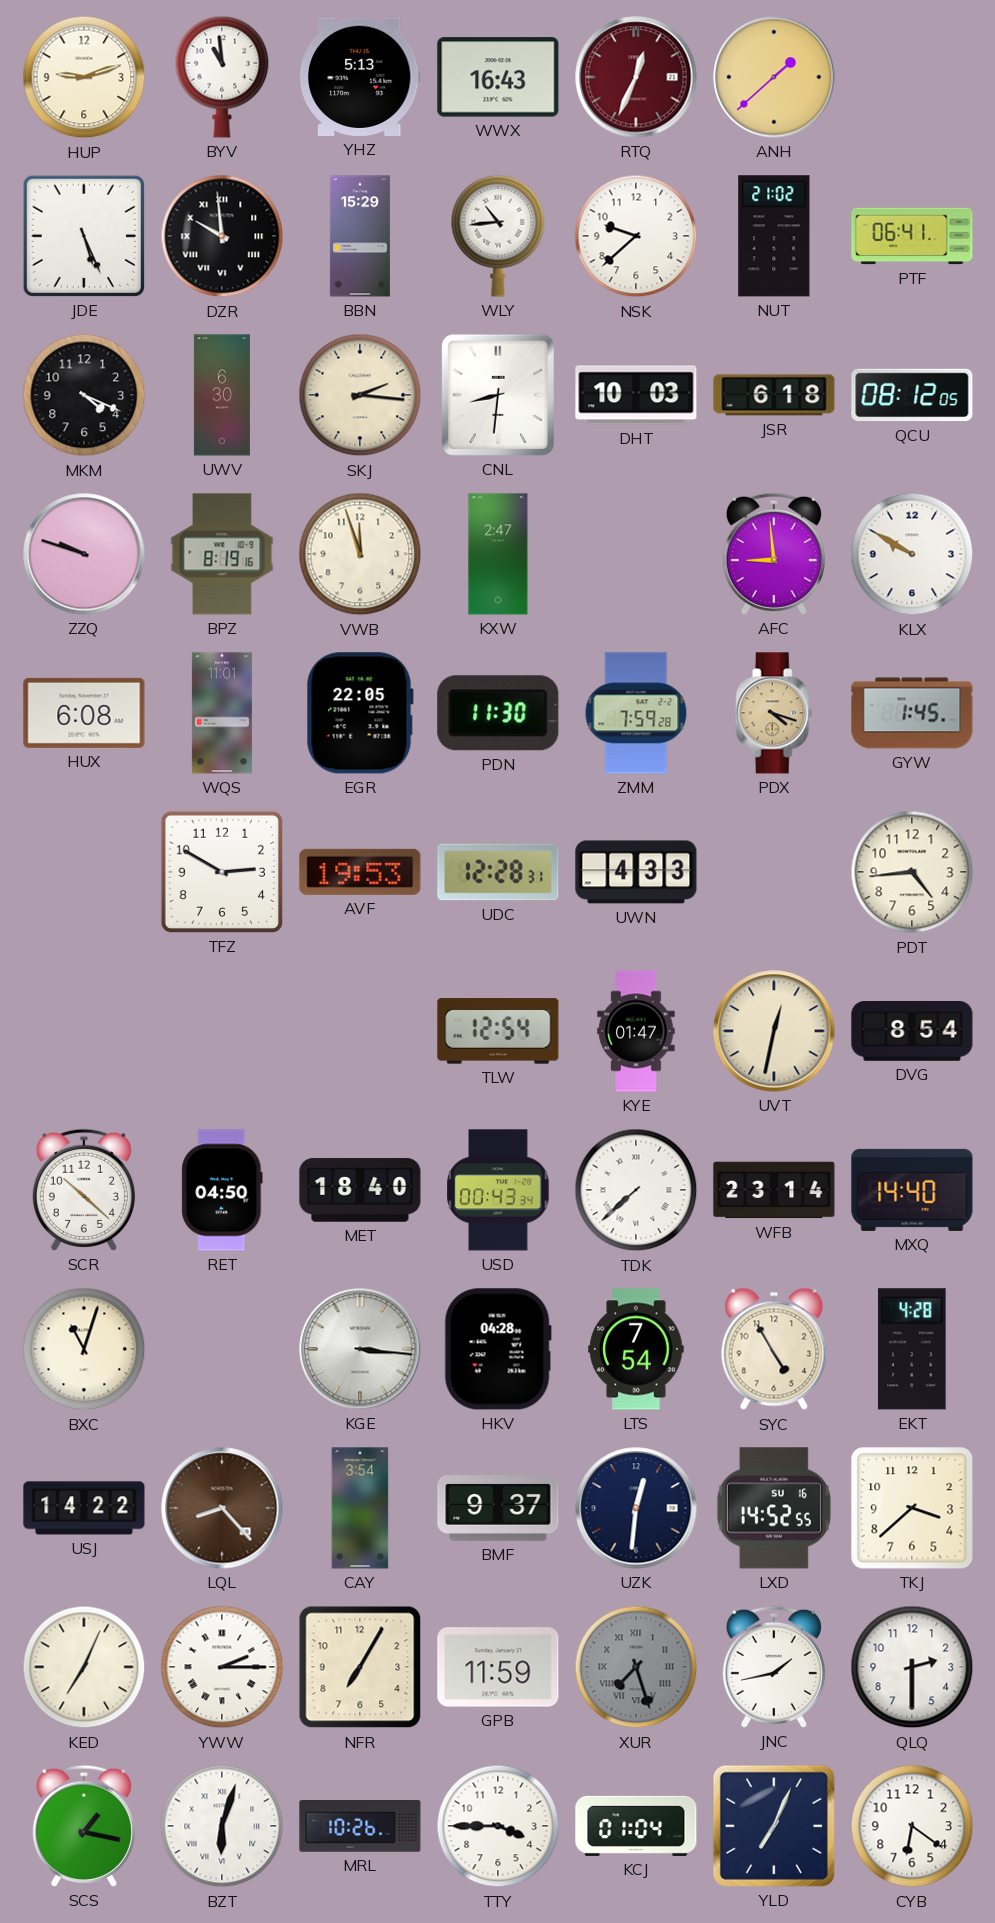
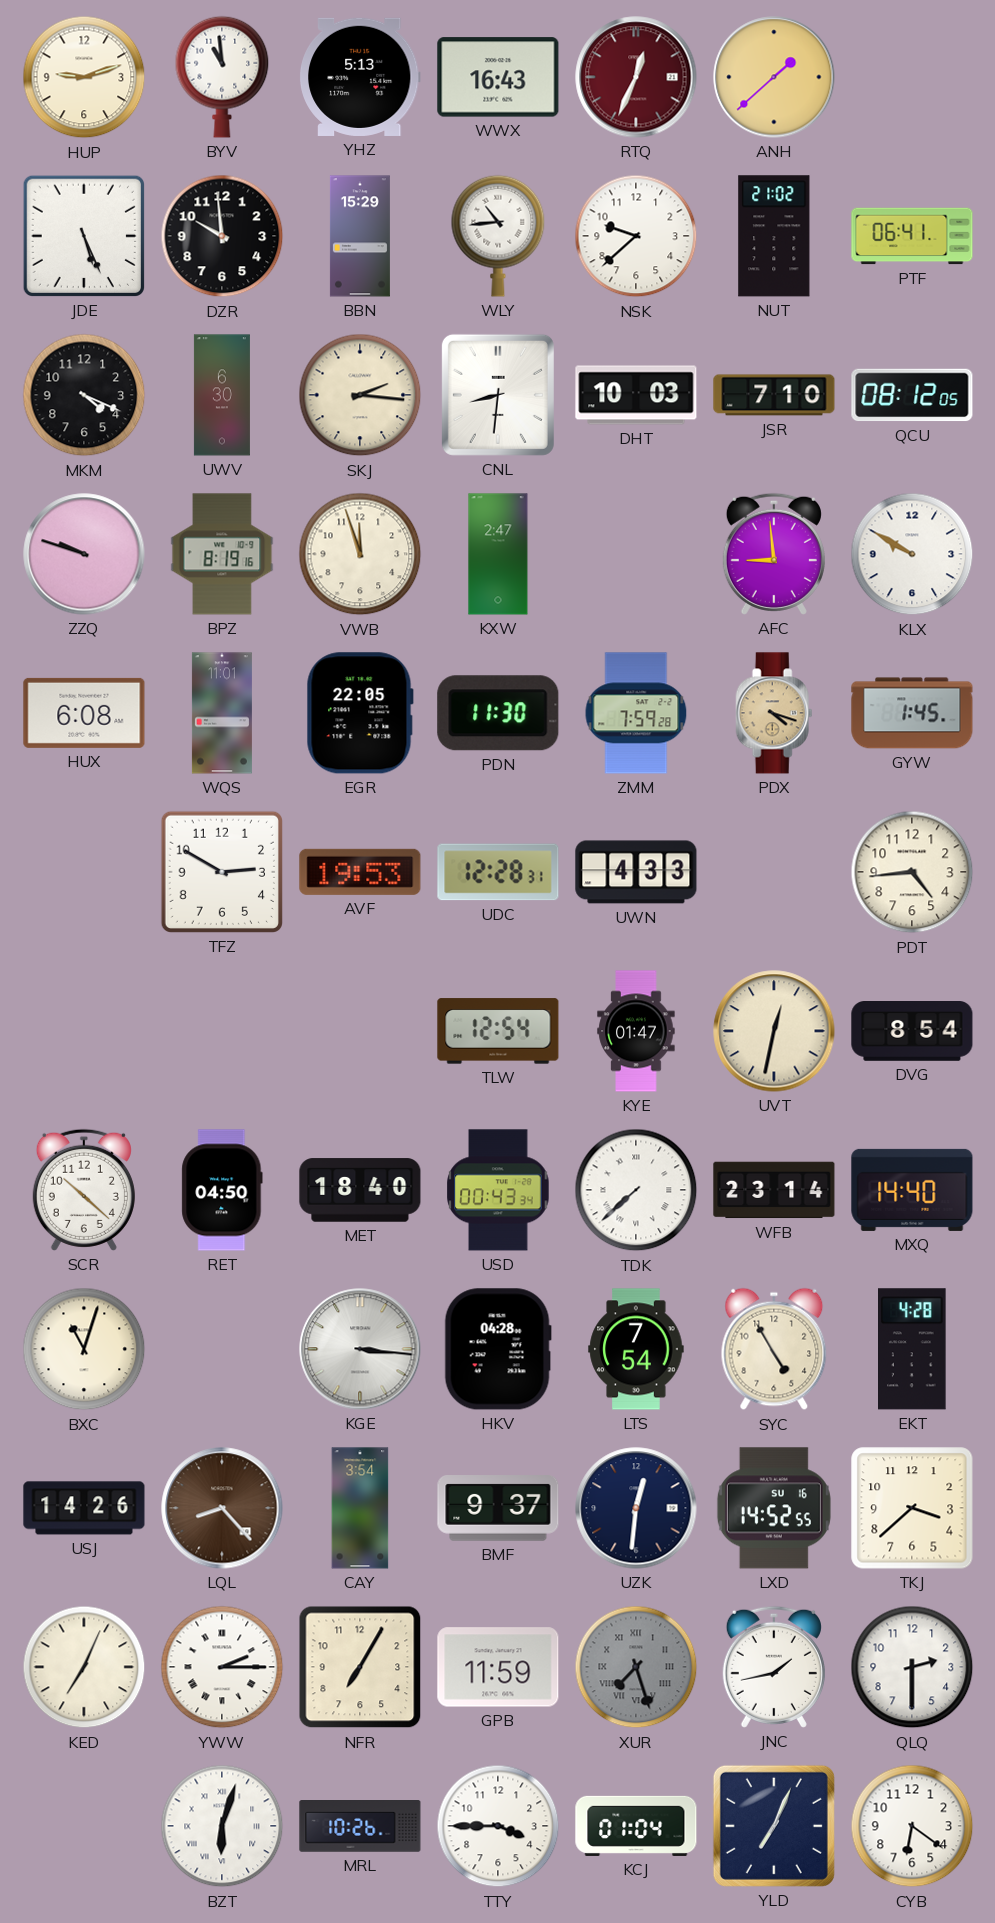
DZR numerals: Roman -> Arabic
JSR: 6:18 -> 7:10
USJ: 14:22 -> 14:26
SCS: 1:17 -> none
